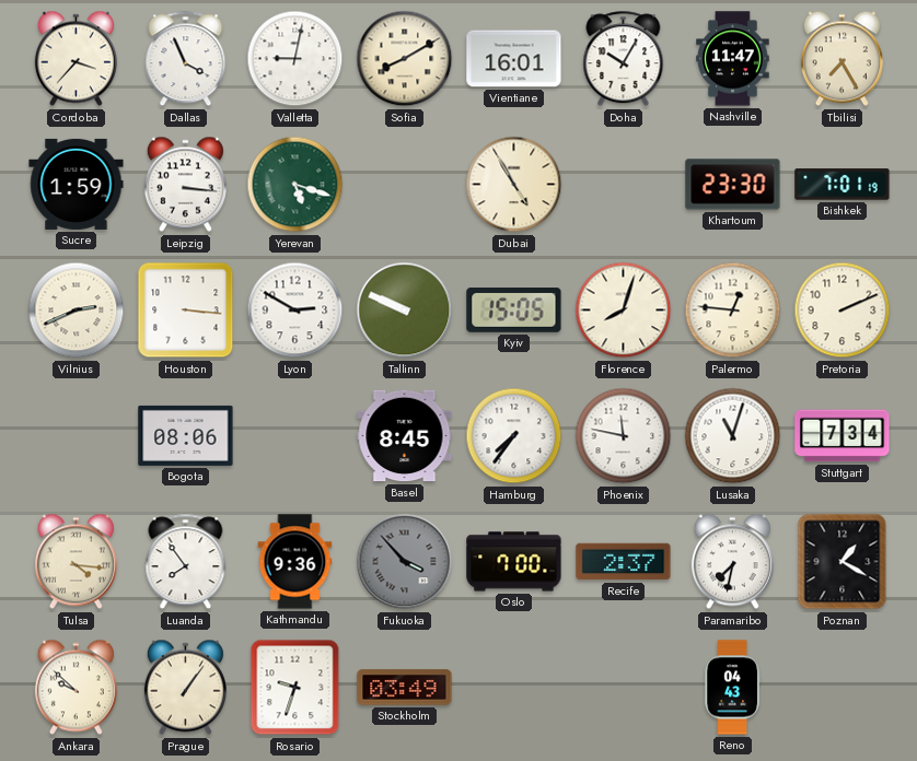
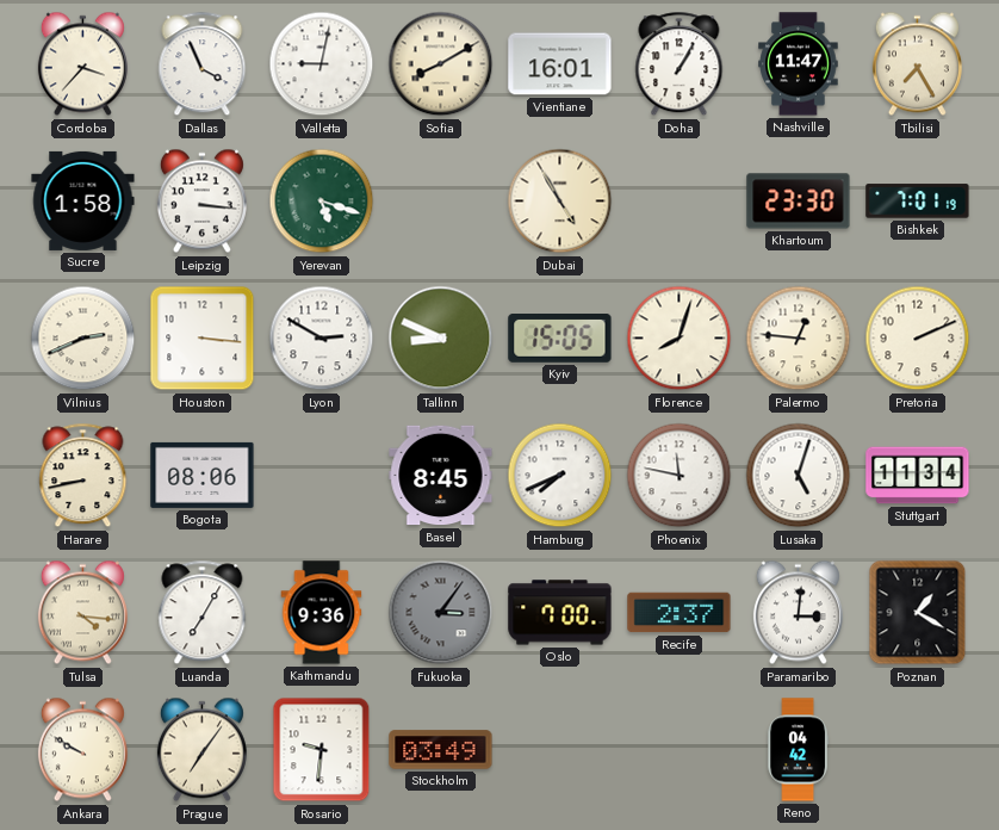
Doha: 10:05 -> 1:05
Sucre: 1:59 -> 1:58
Tallinn: 9:49 -> 8:49
Harare: none -> 8:43
Hamburg: 7:36 -> 7:41
Lusaka: 11:03 -> 5:03
Stuttgart: 7:34 -> 11:34
Luanda: 7:54 -> 7:05
Fukuoka: 3:53 -> 3:06
Paramaribo: 7:32 -> 3:01
Ankara: 9:52 -> 9:50
Prague: 1:06 -> 7:06
Rosario: 9:33 -> 9:31
Reno: 04:43 -> 04:42
